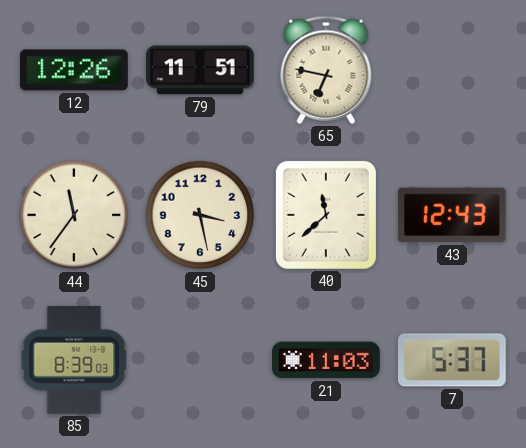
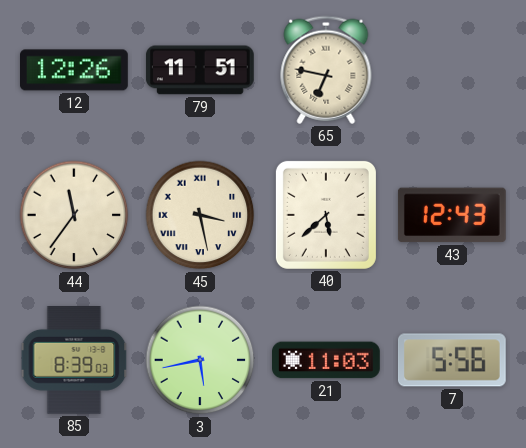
45 numerals: Arabic -> Roman
40: 11:38 -> 5:38
3: none -> 5:43
7: 5:37 -> 5:56
